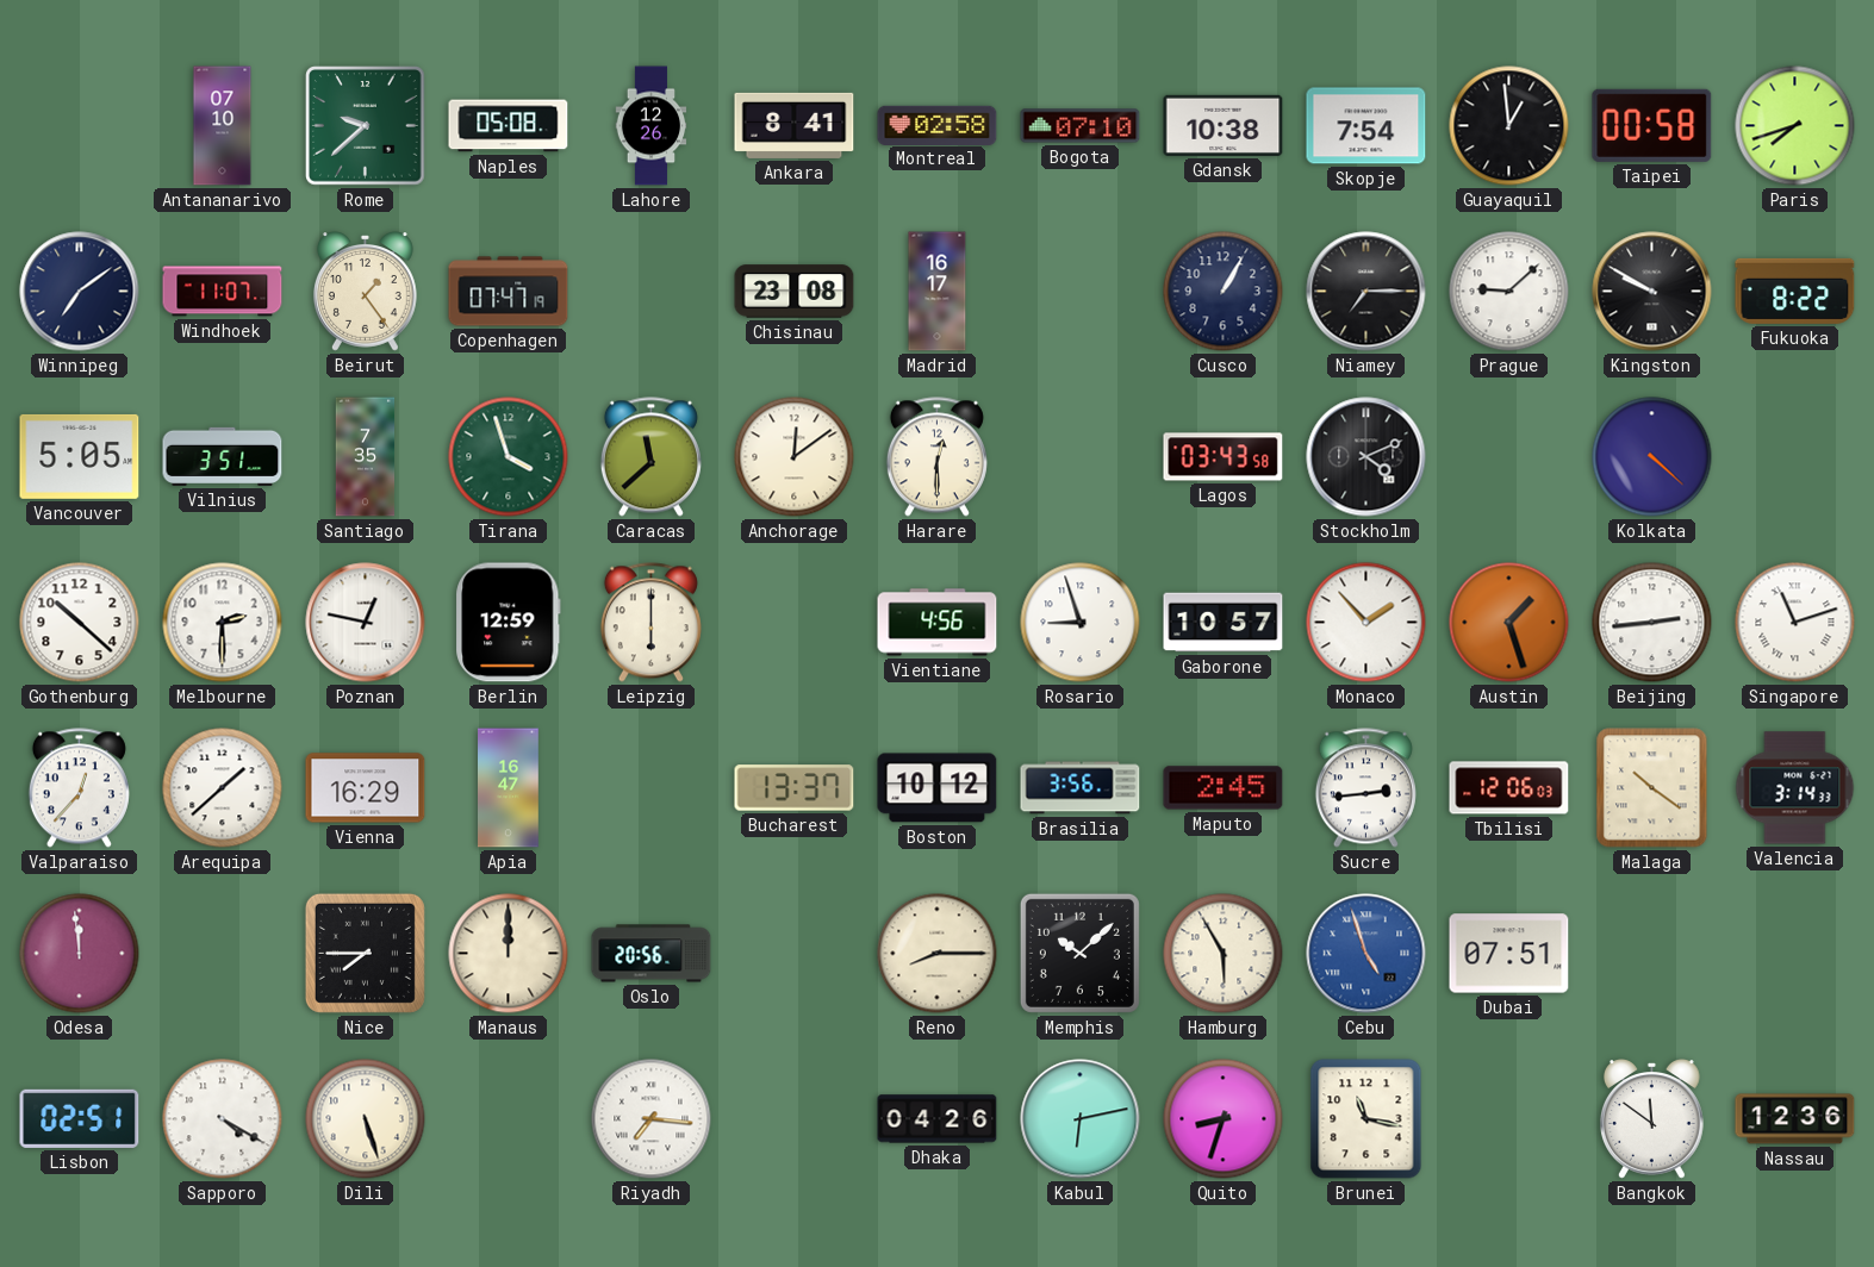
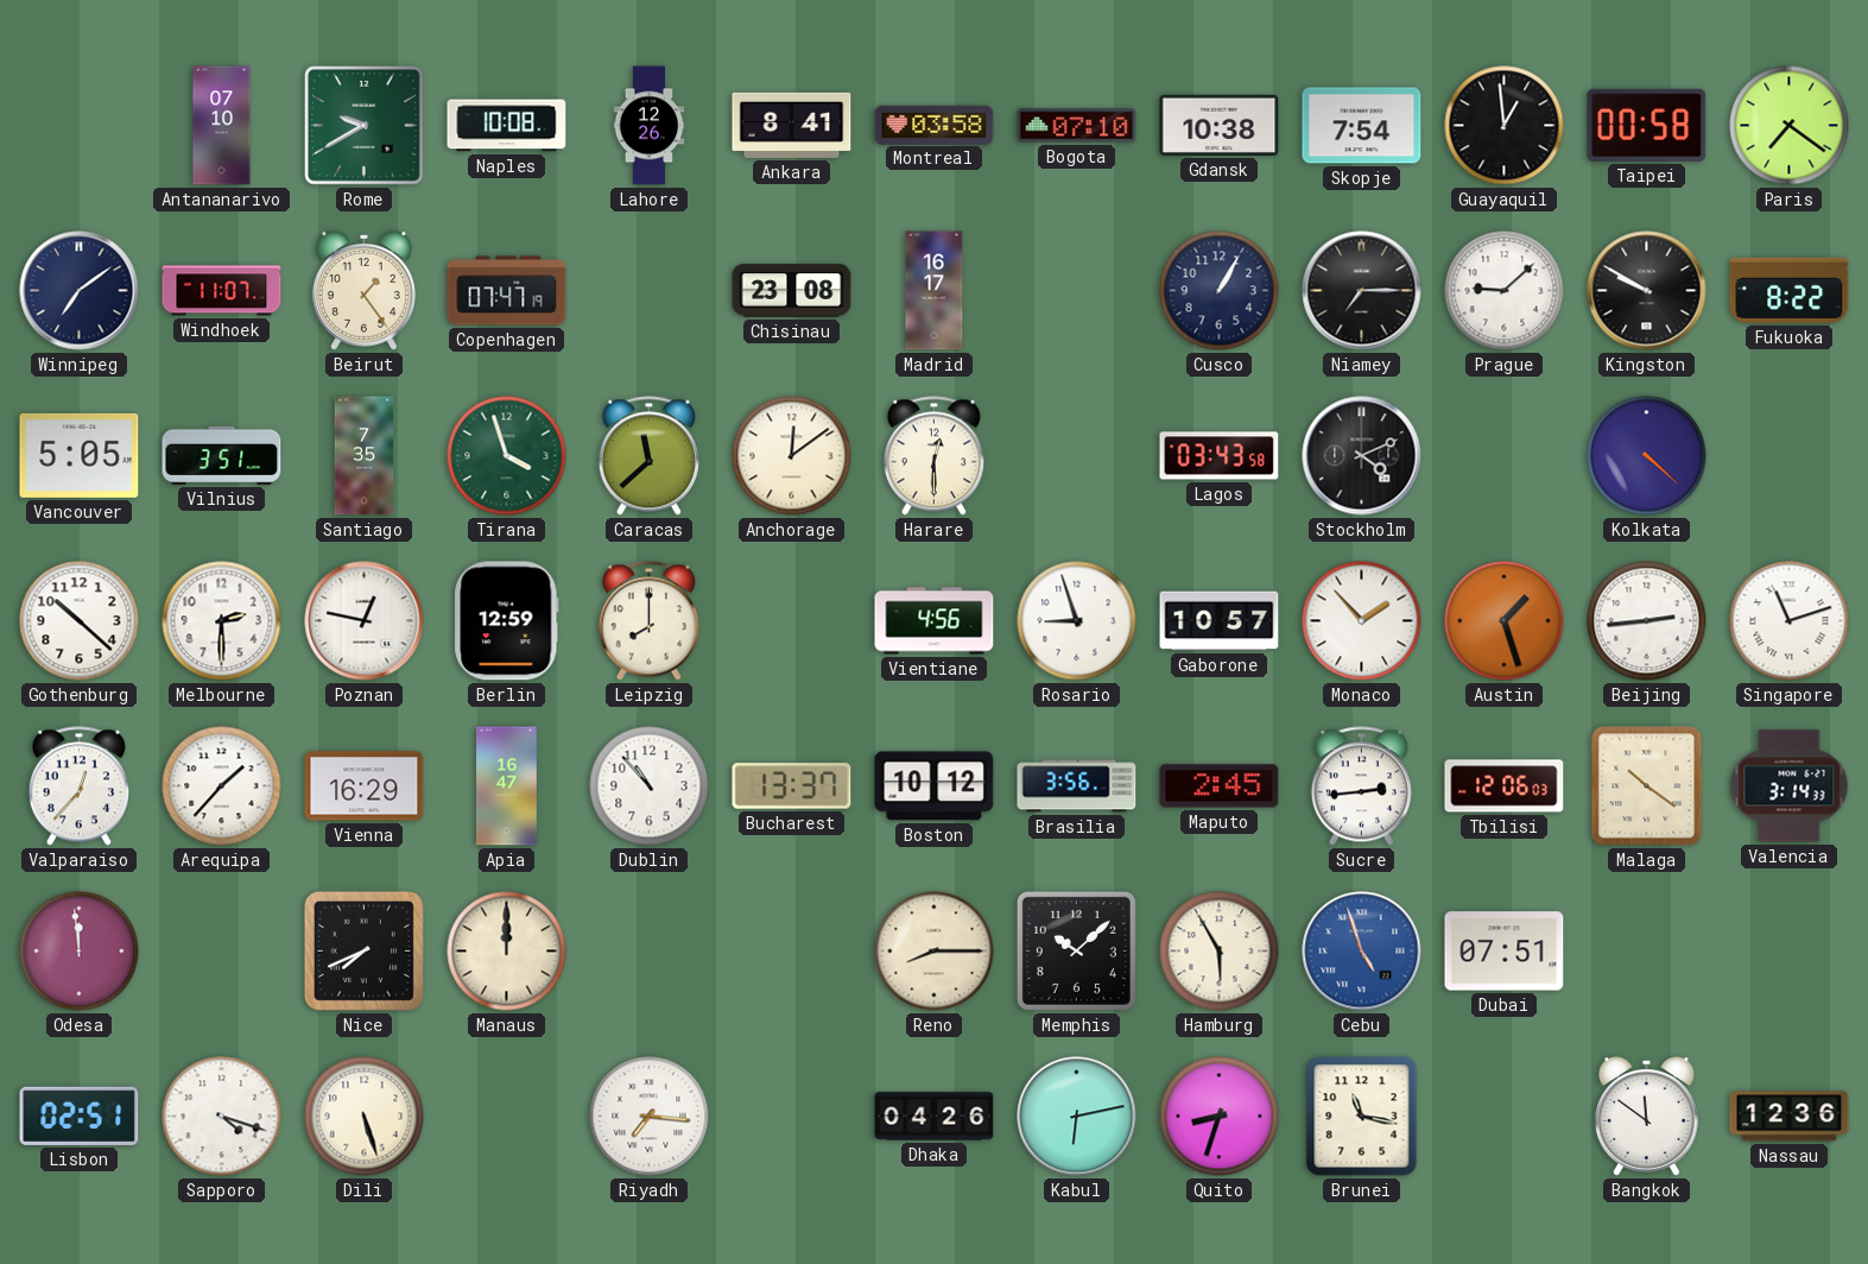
Rome: 9:38 -> 9:40
Naples: 05:08 -> 10:08
Montreal: 02:58 -> 03:58
Paris: 7:42 -> 7:21
Leipzig: 6:00 -> 8:00
Arequipa: 1:38 -> 1:37
Dublin: none -> 10:53
Nice: 7:45 -> 7:41
Oslo: 20:56 -> none
Sapporo: 4:20 -> 4:18
